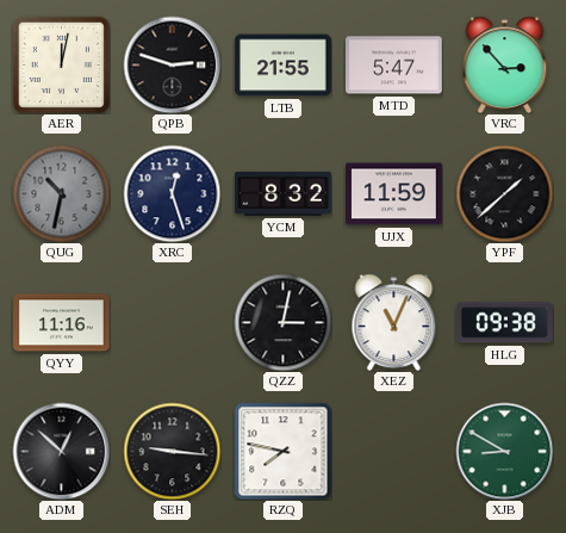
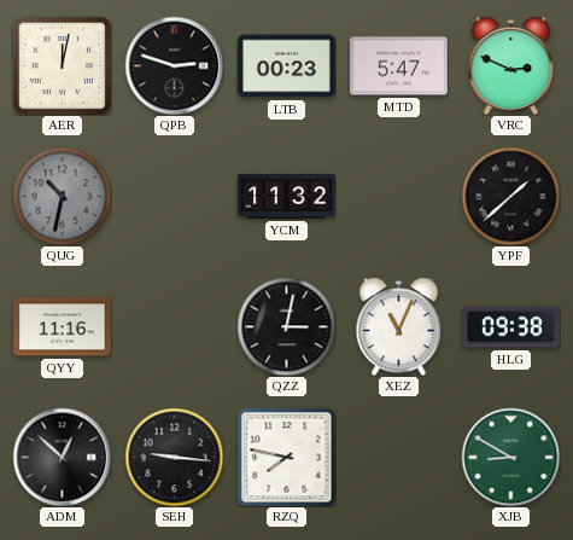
LTB: 21:55 -> 00:23
VRC: 2:53 -> 2:49
XRC: 12:27 -> none
YCM: 8:32 -> 11:32
UJX: 11:59 -> none
